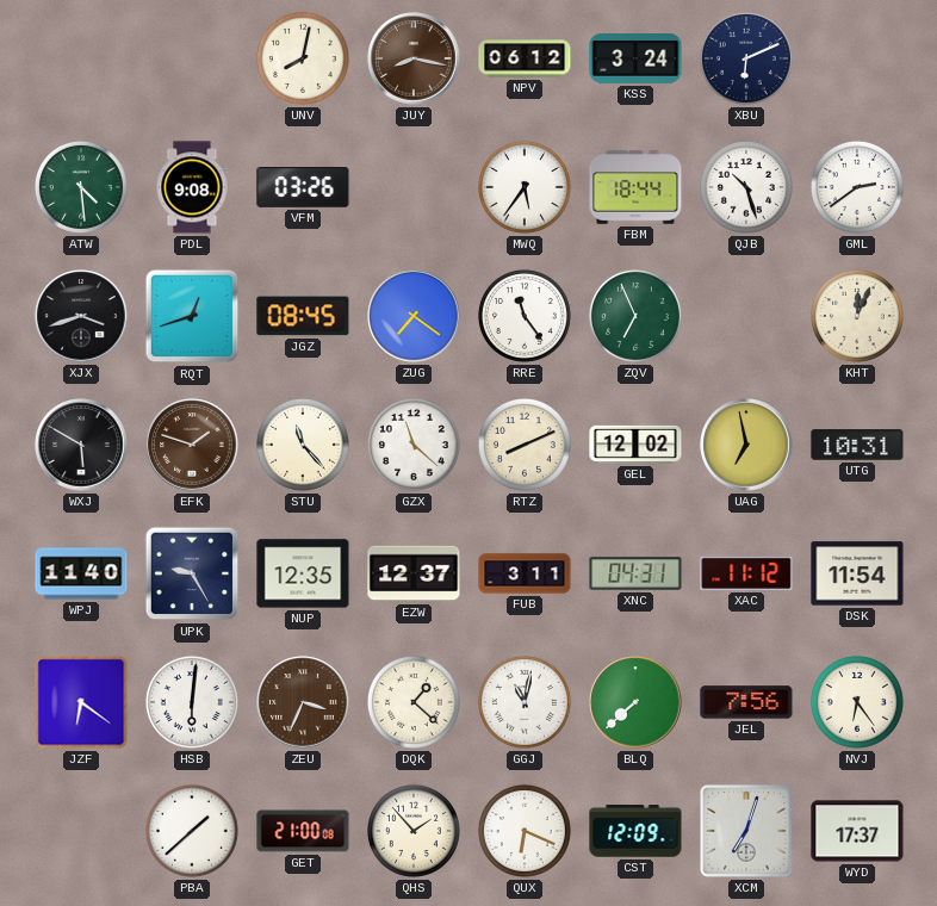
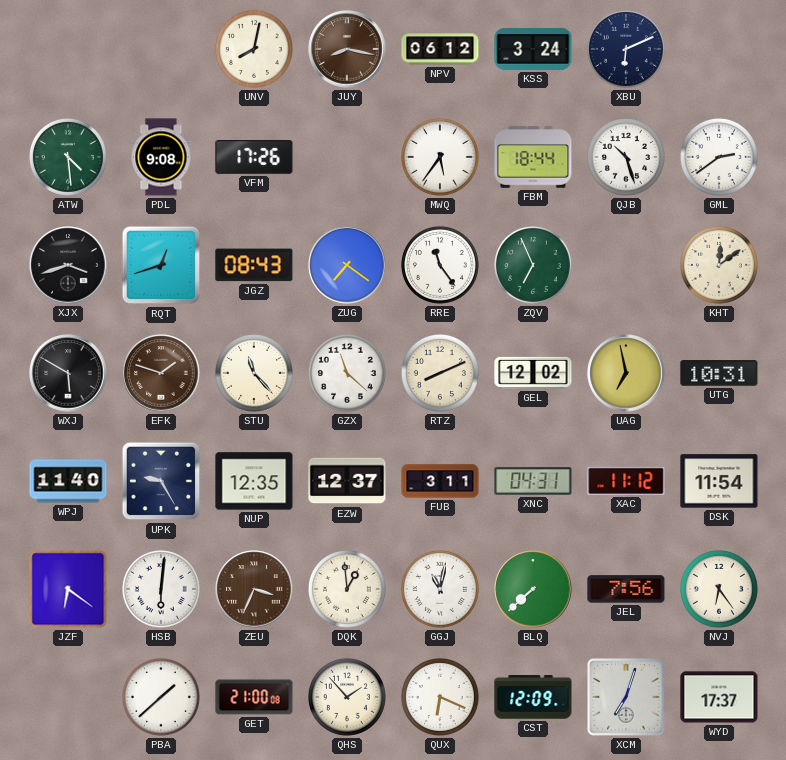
VFM: 03:26 -> 17:26
JGZ: 08:45 -> 08:43
KHT: 12:04 -> 12:09
DQK: 1:22 -> 12:59
